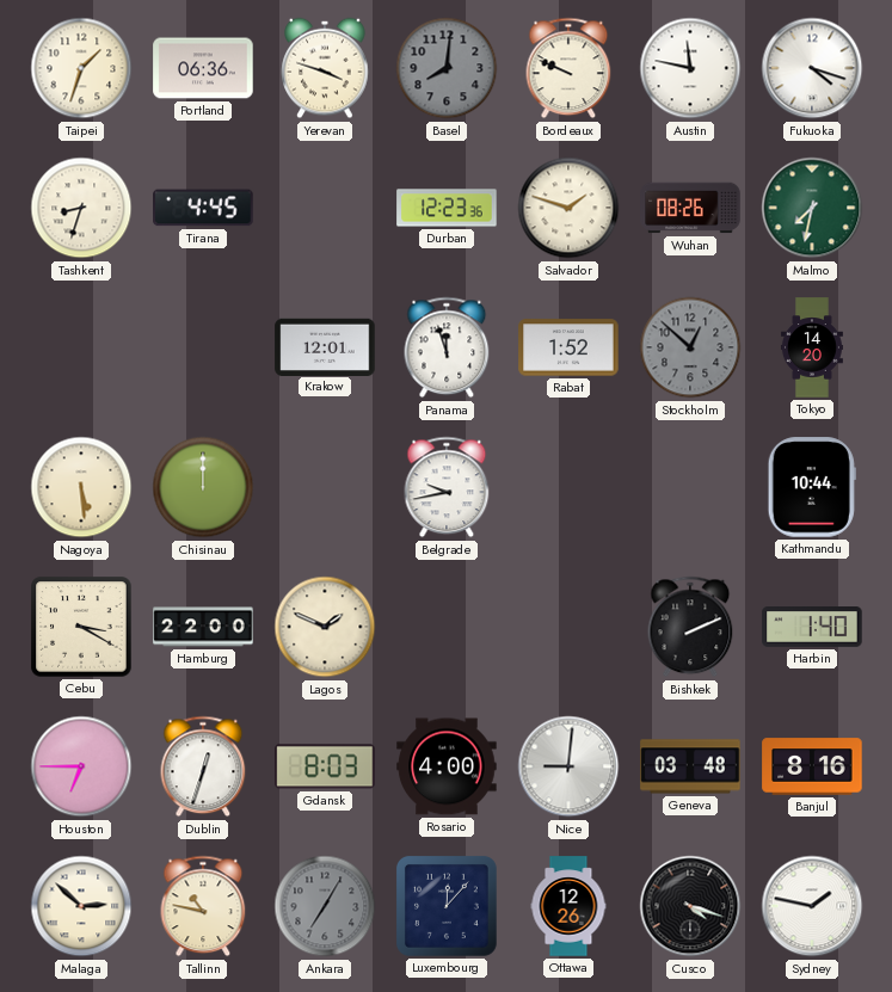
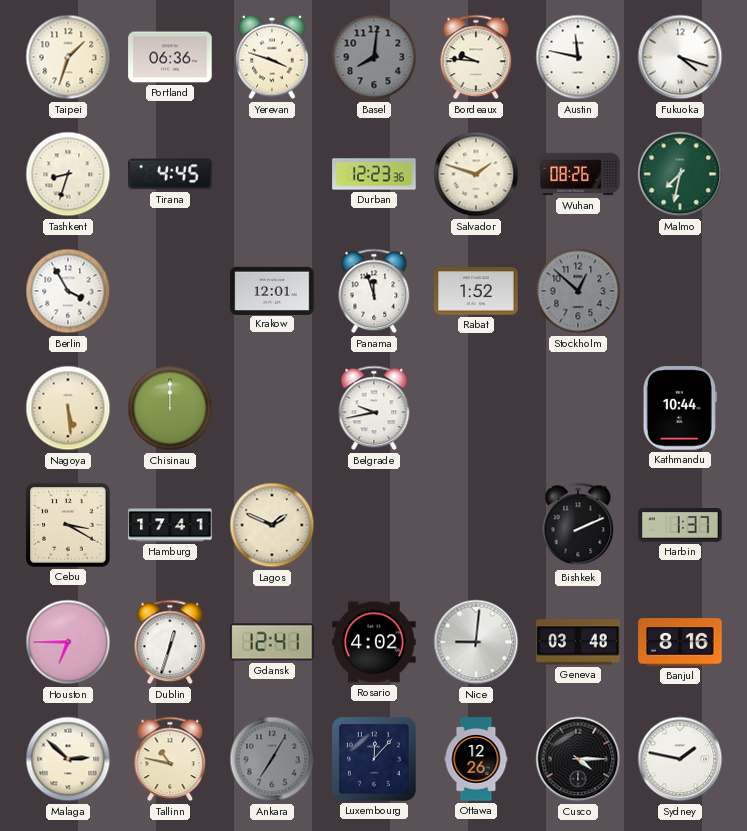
Bordeaux: 9:49 -> 9:46
Berlin: none -> 3:55
Tokyo: 14:20 -> none
Hamburg: 22:00 -> 17:41
Harbin: 1:40 -> 1:37
Gdansk: 8:03 -> 12:41
Rosario: 4:00 -> 4:02
Cusco: 4:18 -> 4:15
